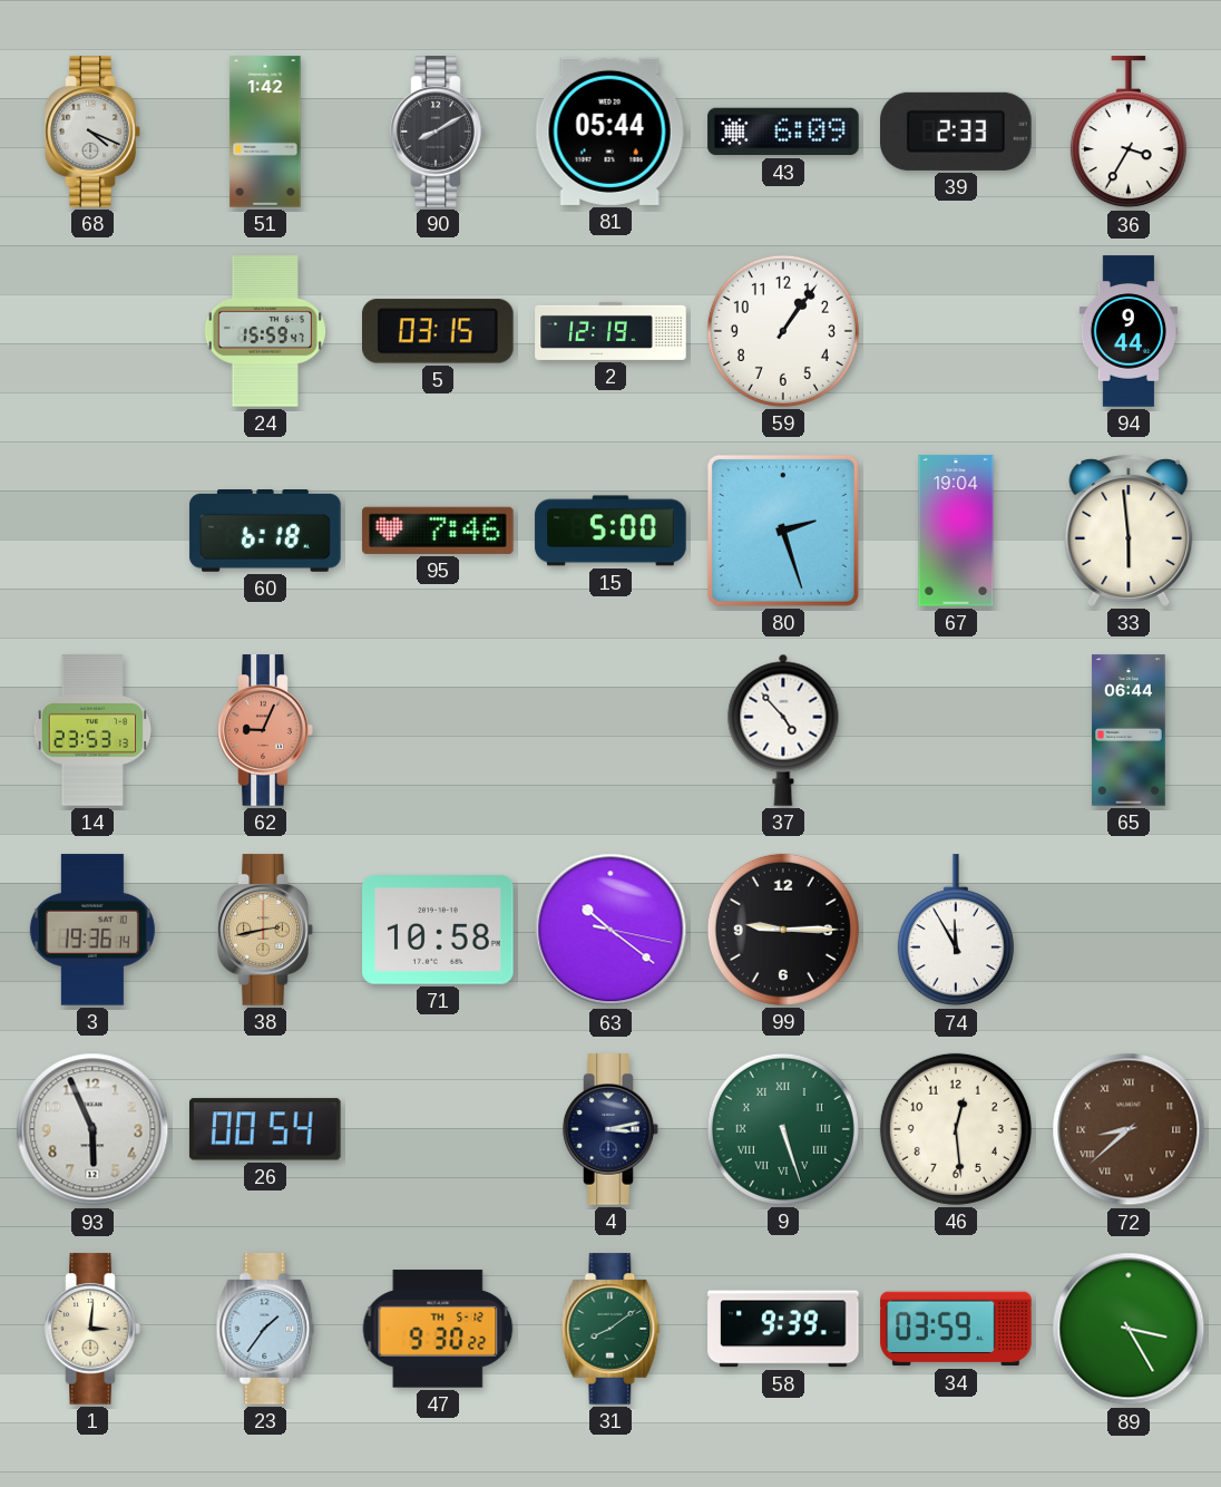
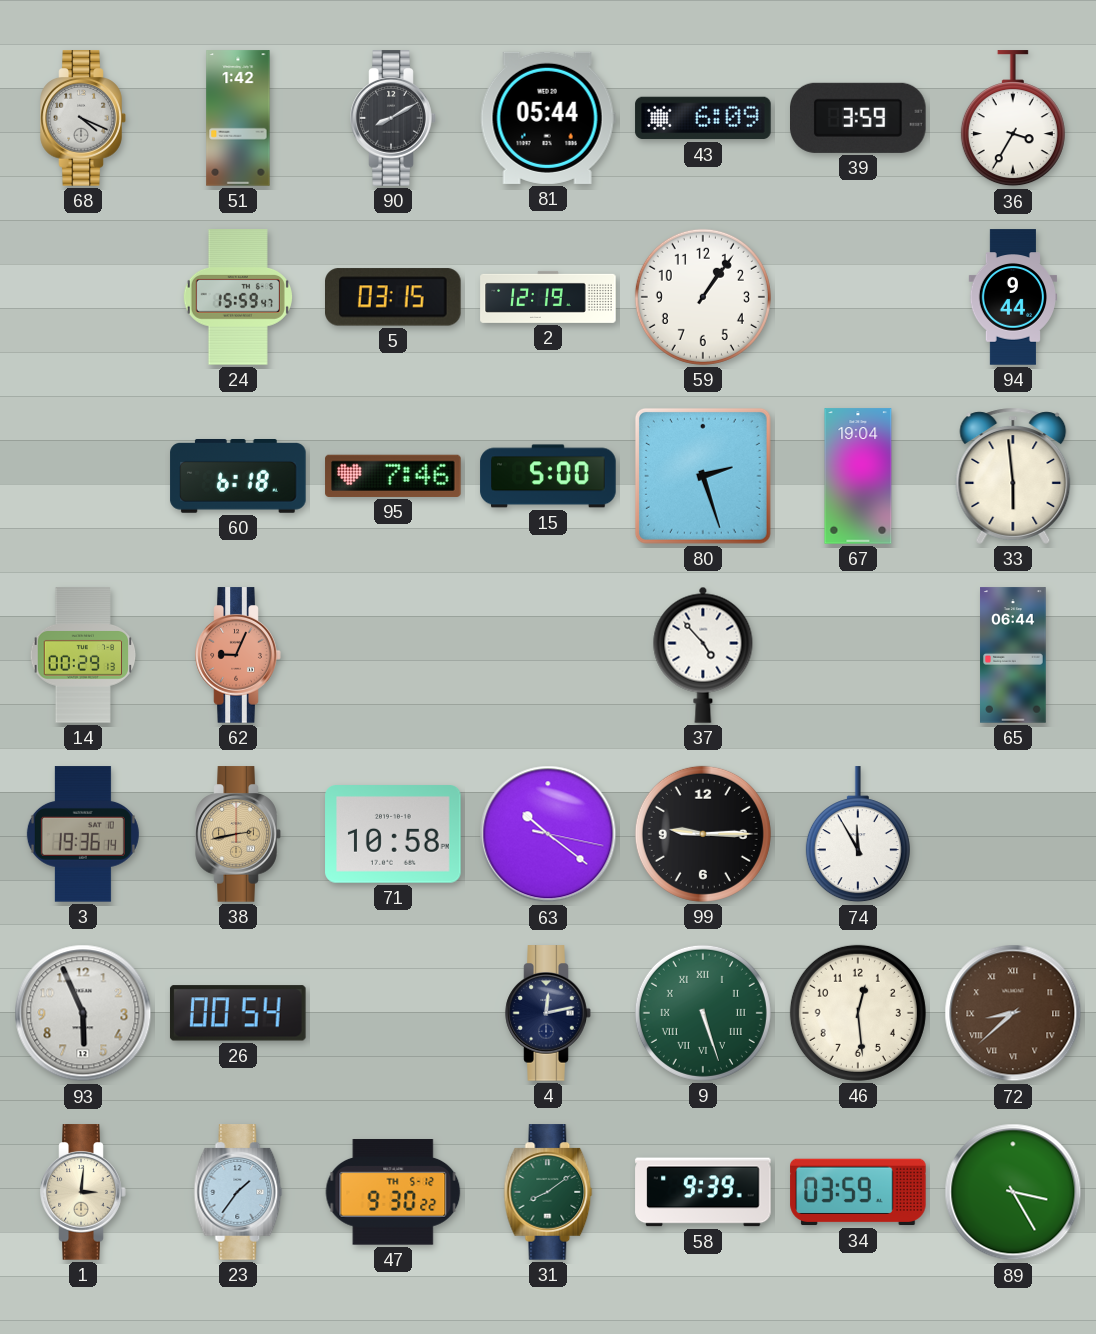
39: 2:33 -> 3:59
14: 23:53 -> 00:29
4: 3:13 -> 12:13
